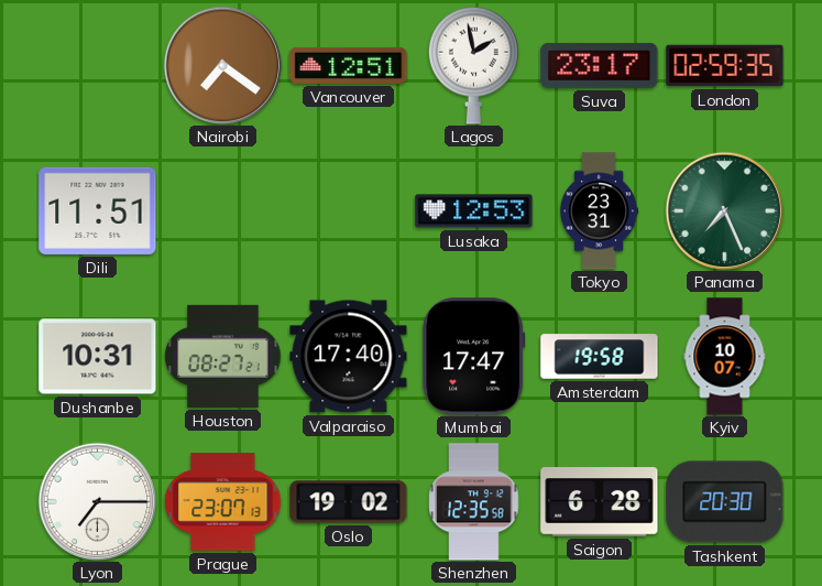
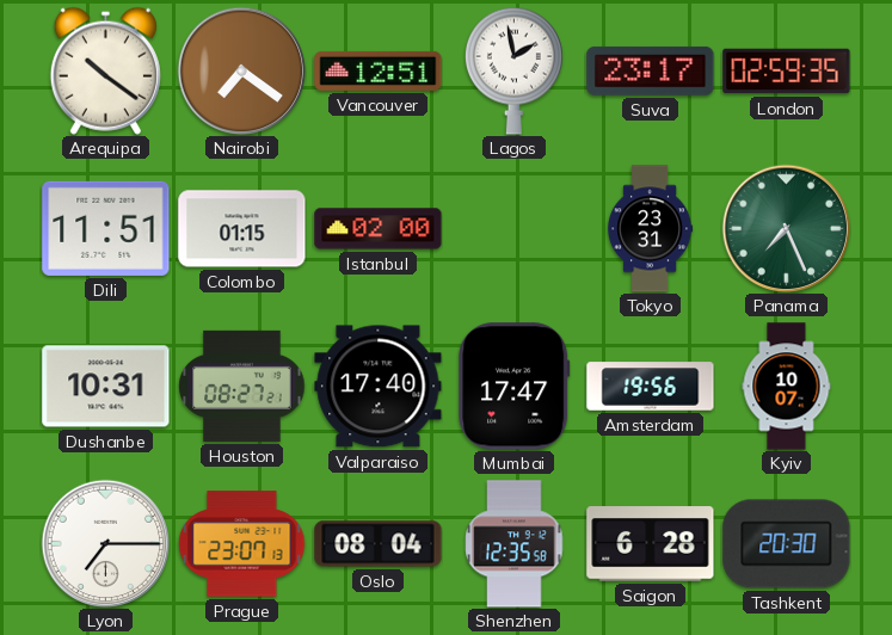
Arequipa: none -> 10:21
Colombo: none -> 01:15
Istanbul: none -> 02:00
Lusaka: 12:53 -> none
Amsterdam: 19:58 -> 19:56
Oslo: 19:02 -> 08:04
